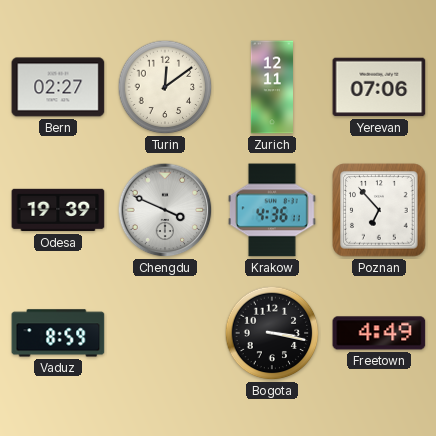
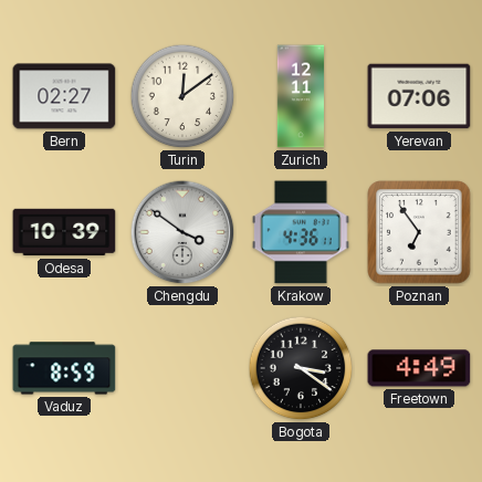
Odesa: 19:39 -> 10:39
Chengdu: 3:49 -> 3:51
Poznan: 6:53 -> 6:54
Bogota: 3:17 -> 3:21
